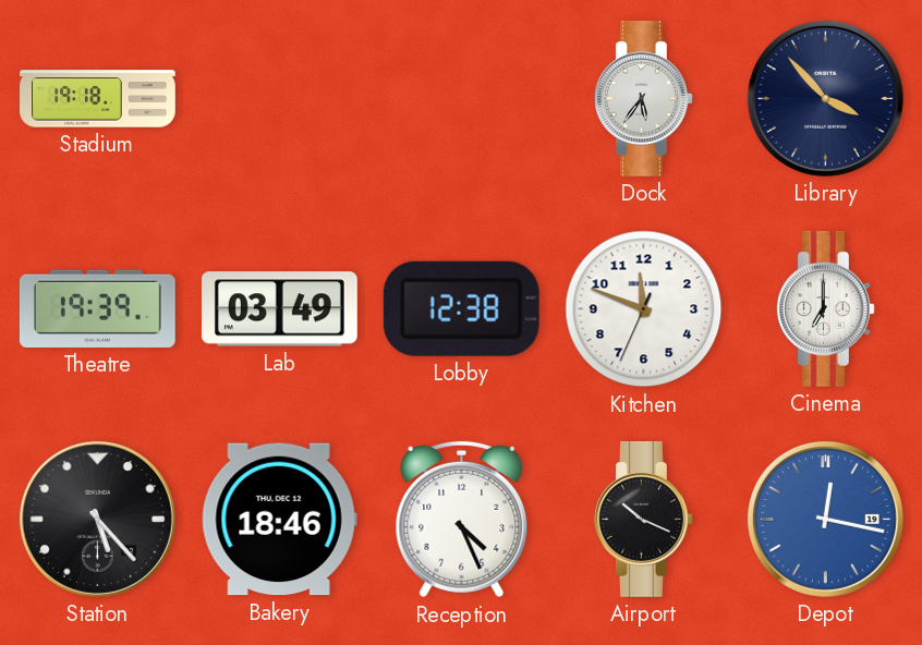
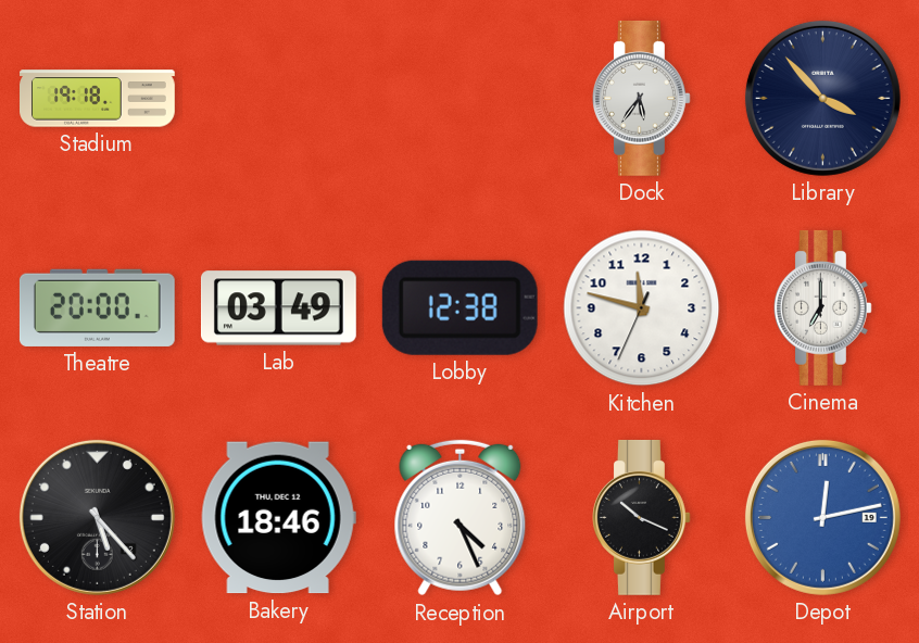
Theatre: 19:39 -> 20:00
Kitchen: 11:48 -> 11:47
Depot: 12:17 -> 12:13
